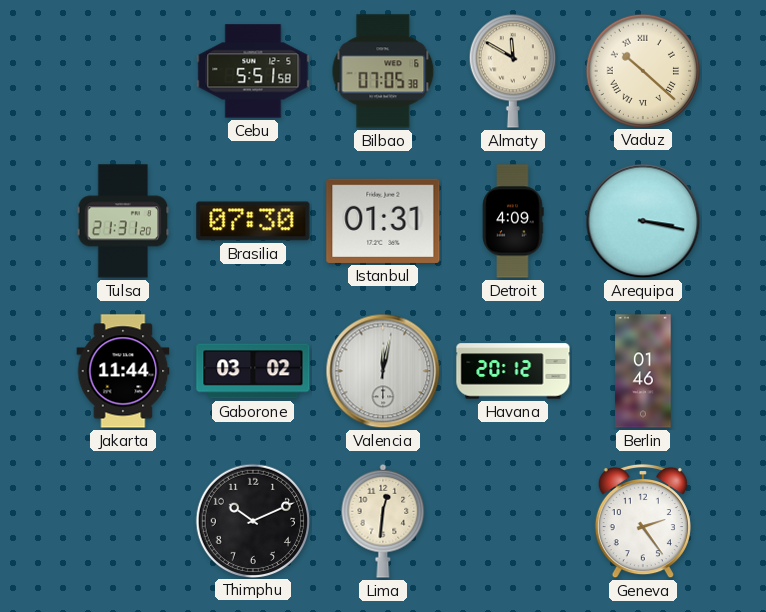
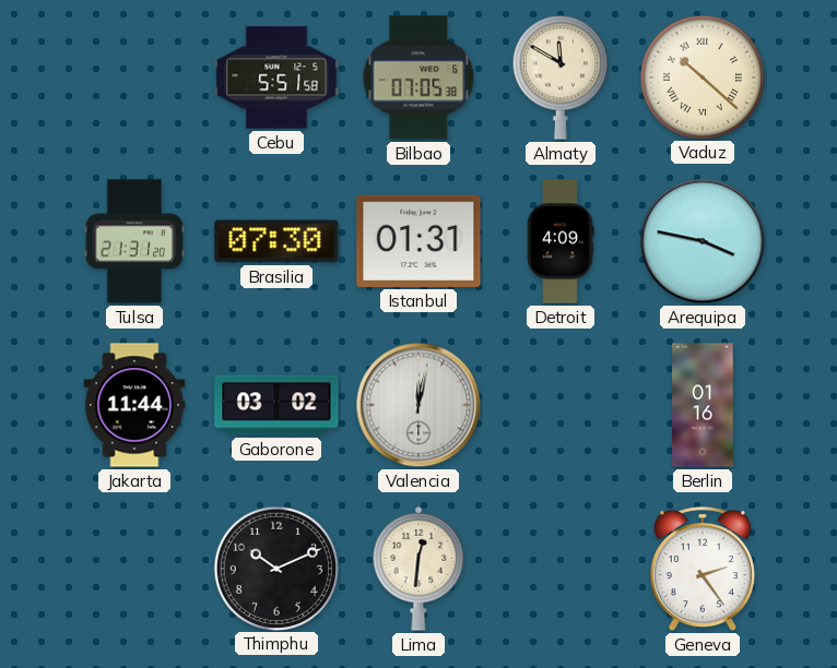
Arequipa: 3:17 -> 3:47
Havana: 20:12 -> none
Berlin: 01:46 -> 01:16
